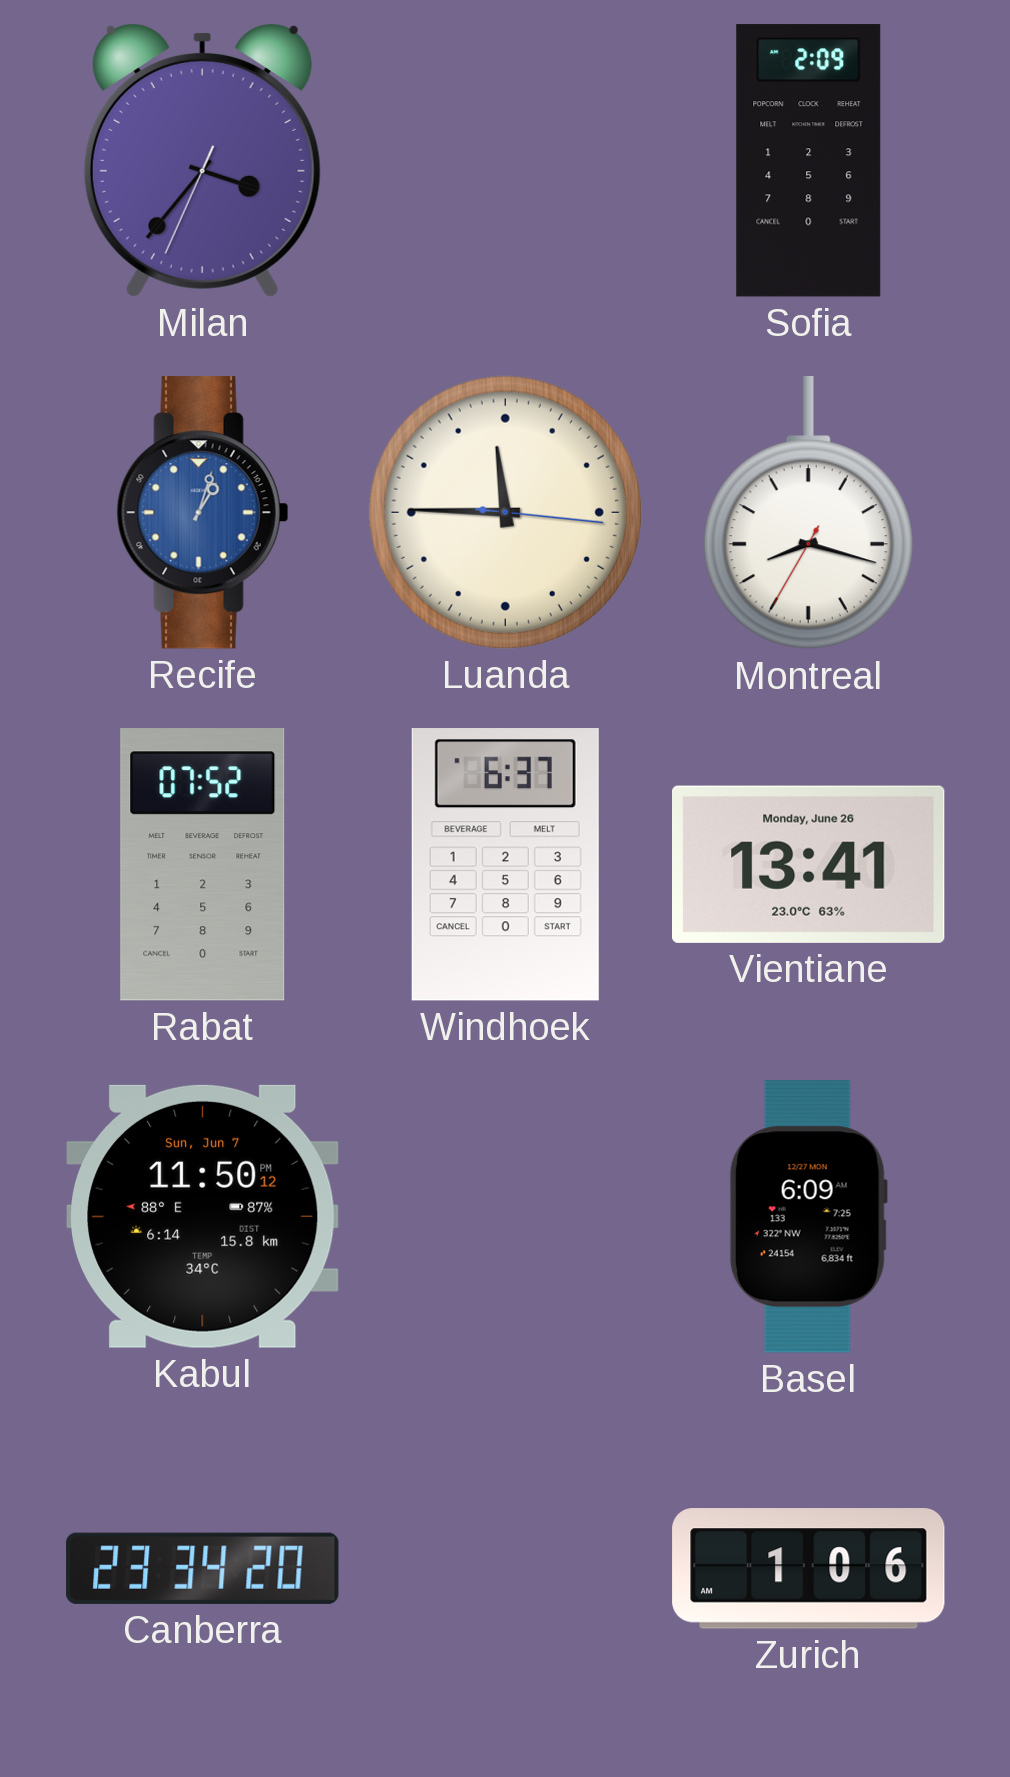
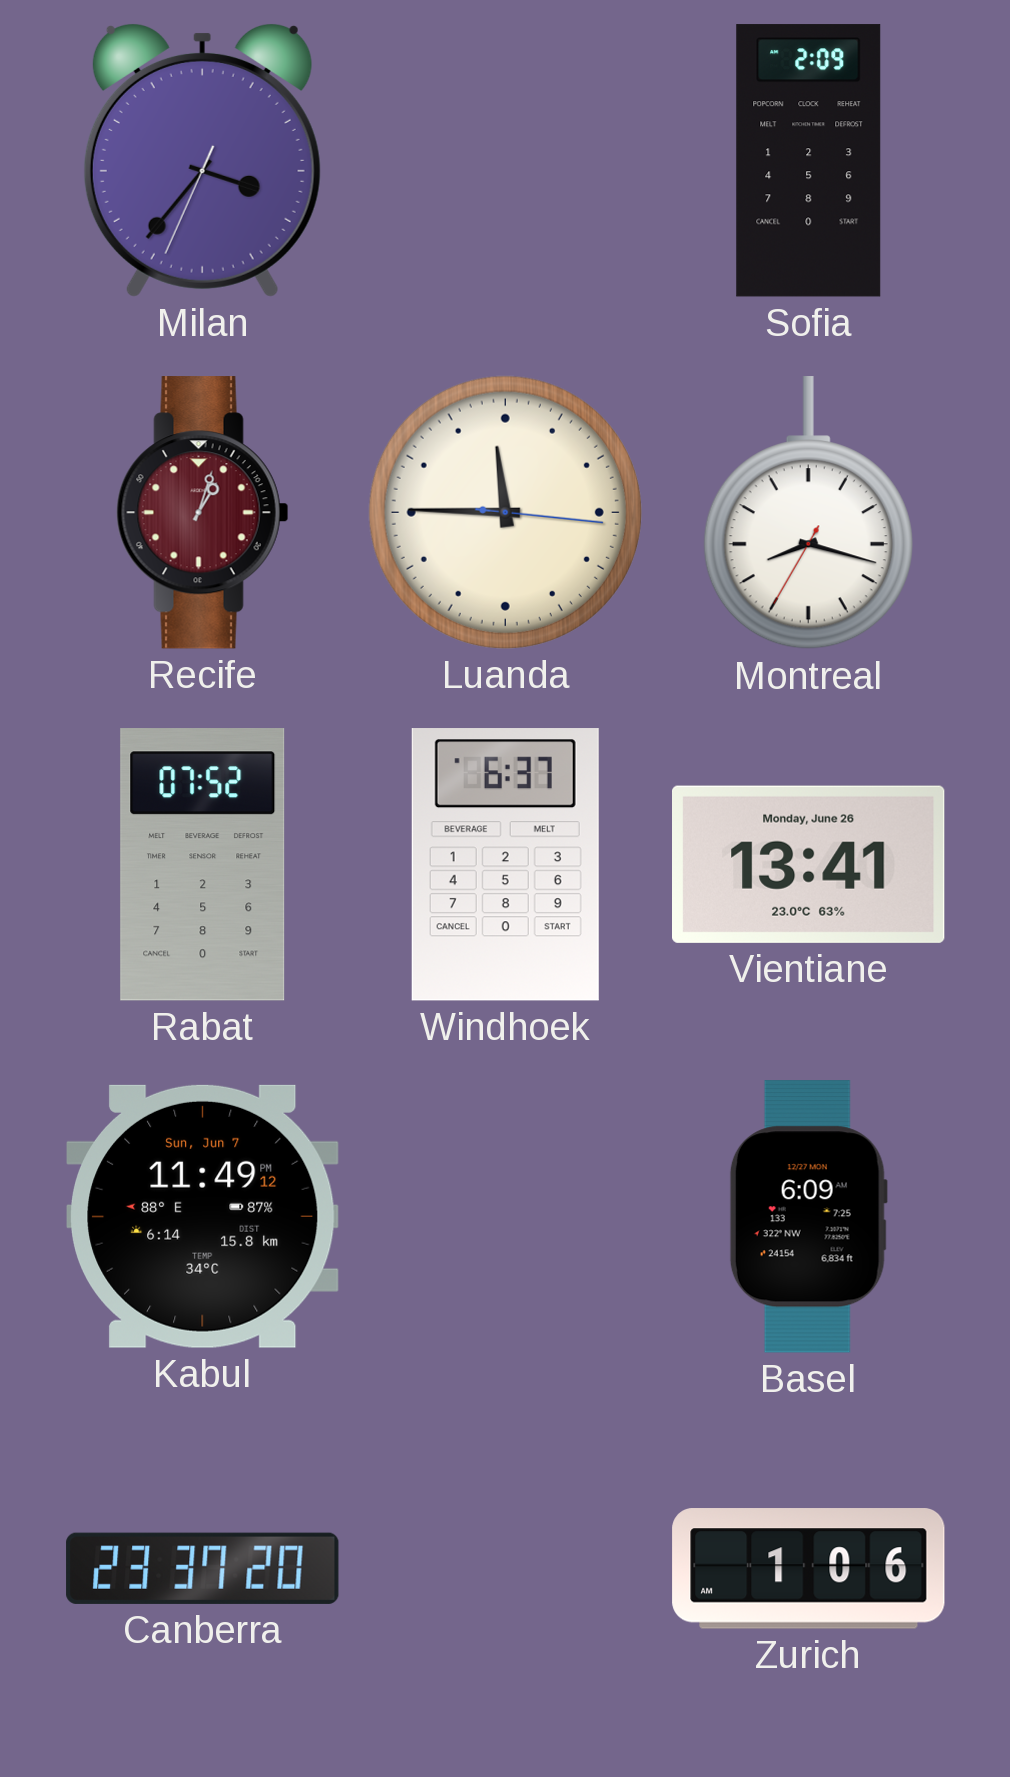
Recife dial: blue -> burgundy
Kabul: 11:50 -> 11:49
Canberra: 23:34 -> 23:37
